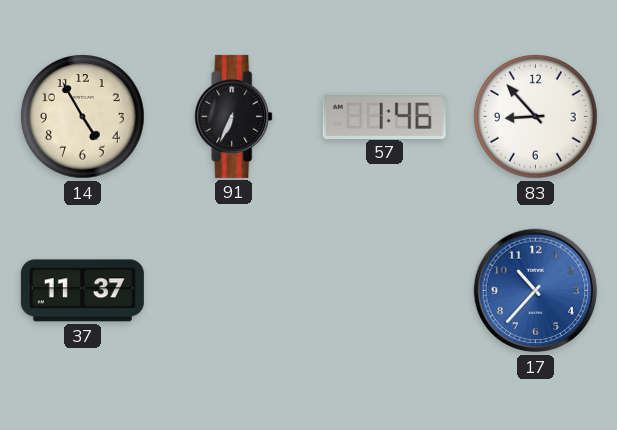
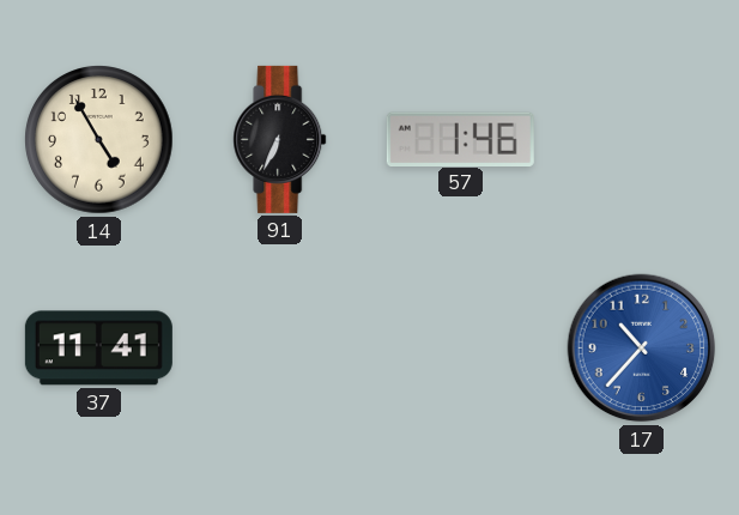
83: 8:53 -> none
37: 11:37 -> 11:41
